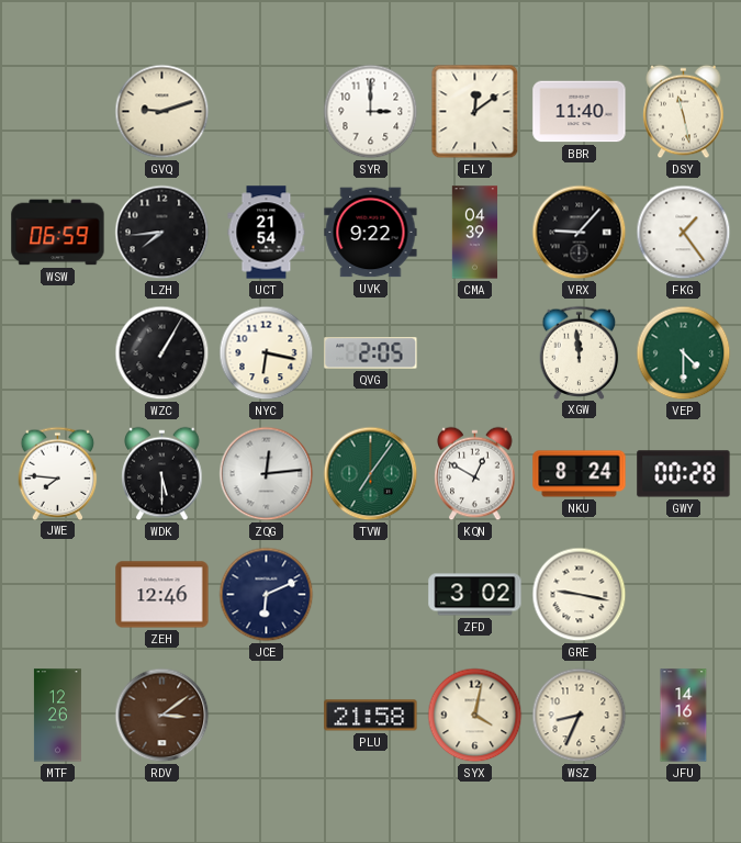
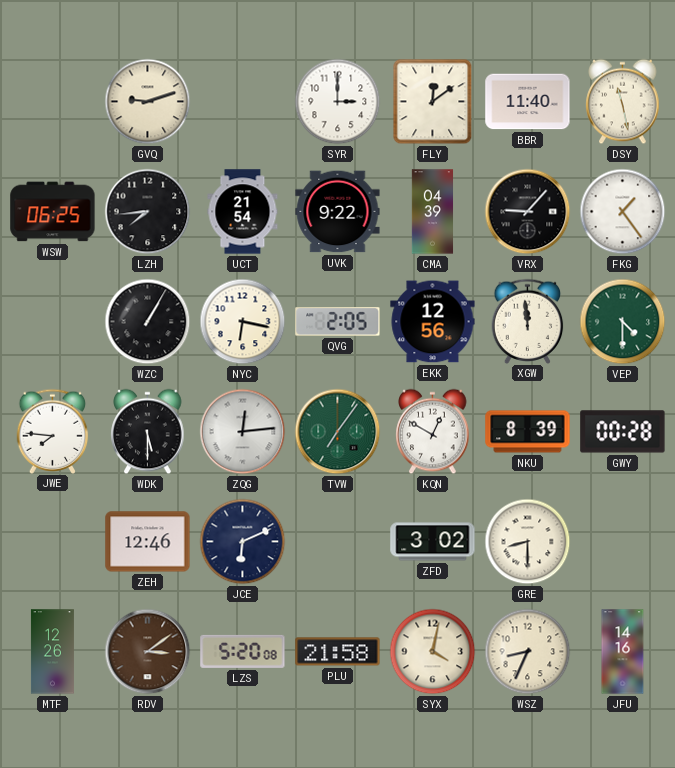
WSW: 06:59 -> 06:25
EKK: none -> 12:56
NKU: 8:24 -> 8:39
GRE: 9:17 -> 8:30
LZS: none -> 5:20
